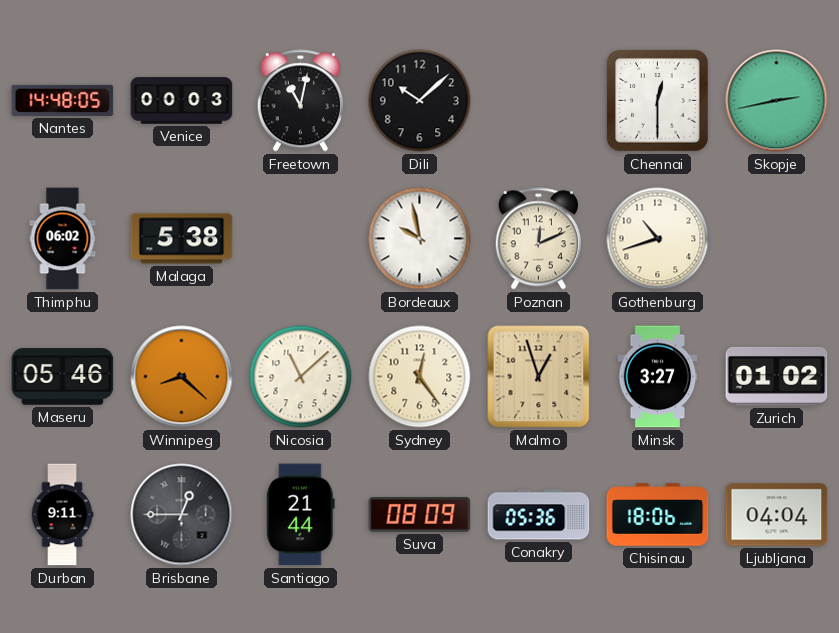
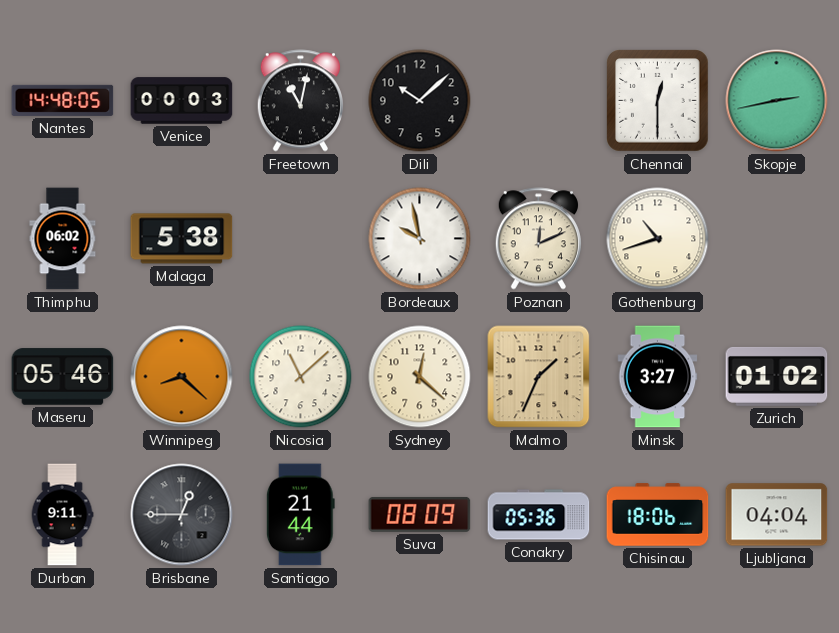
Sydney: 12:24 -> 12:22
Malmo: 12:57 -> 1:34
